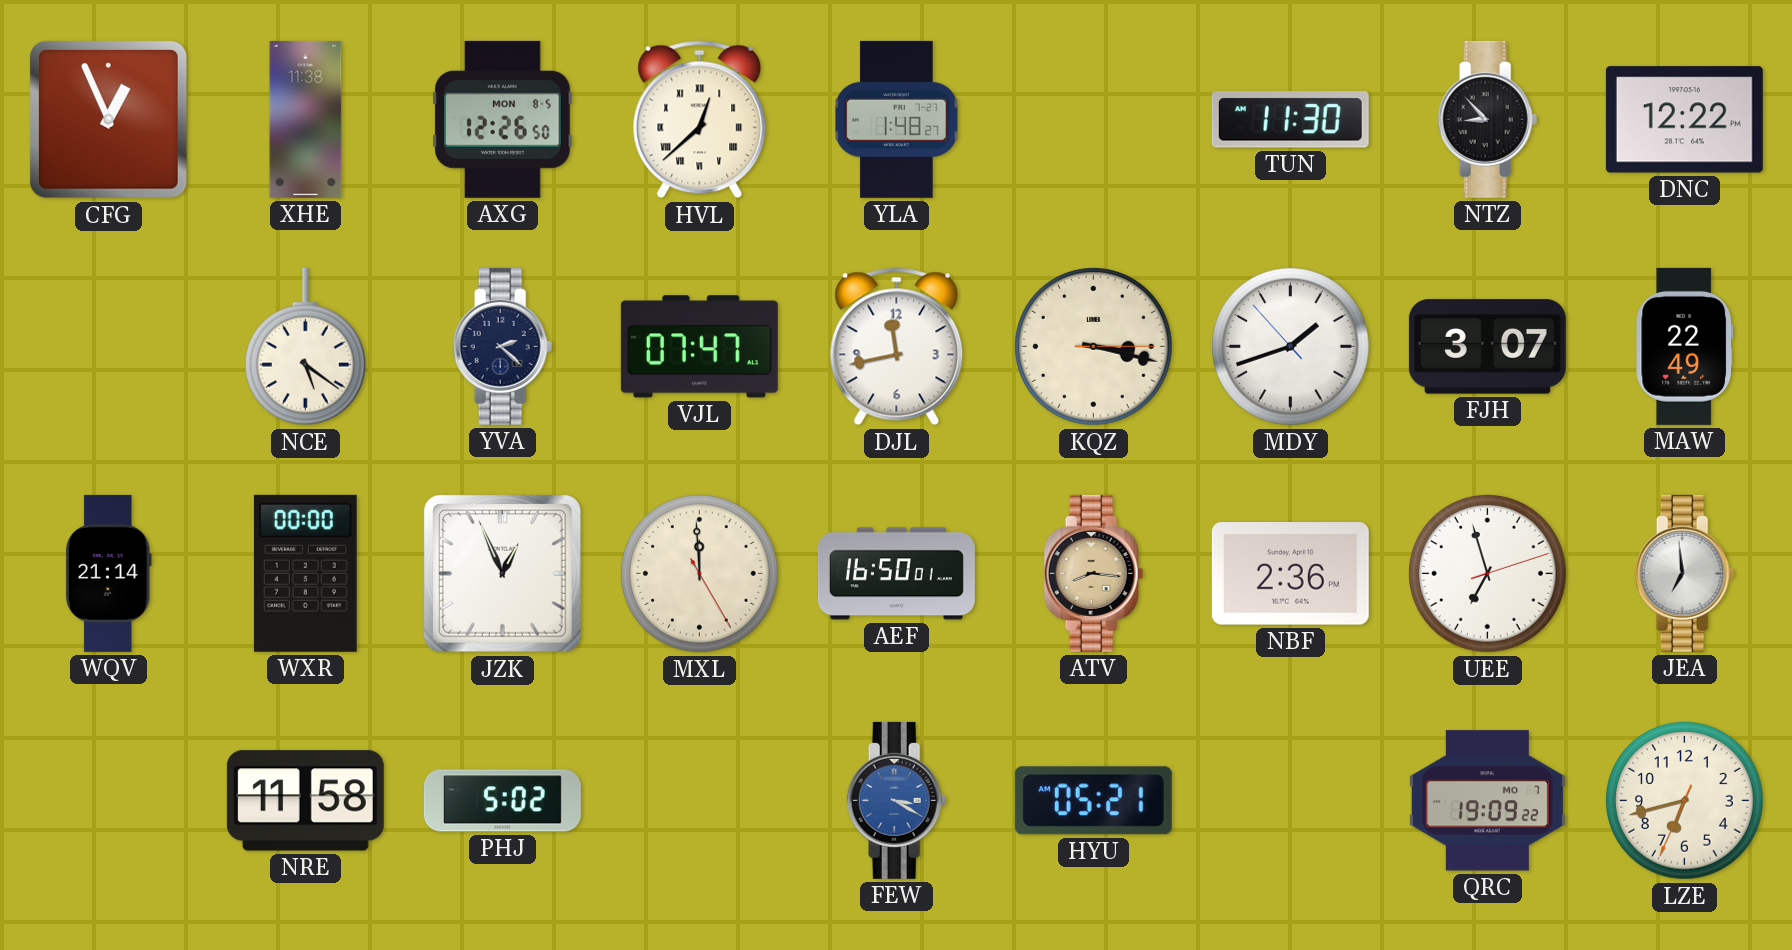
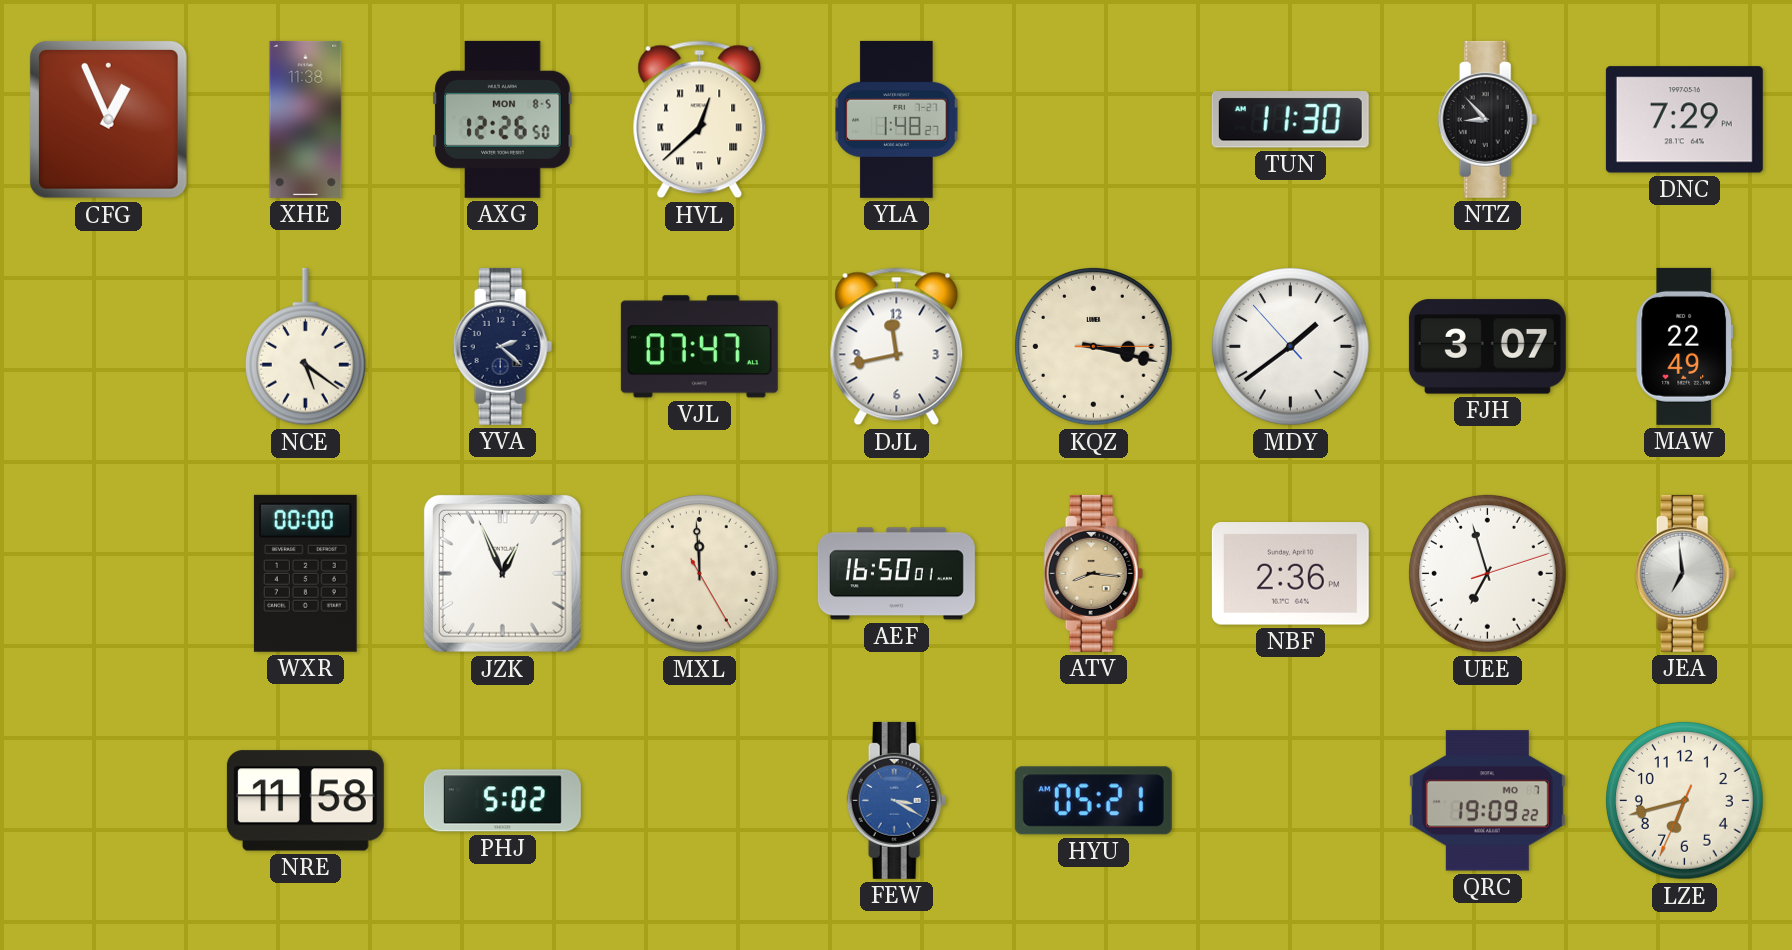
DNC: 12:22 -> 7:29
MDY: 1:41 -> 1:38
WQV: 21:14 -> none
